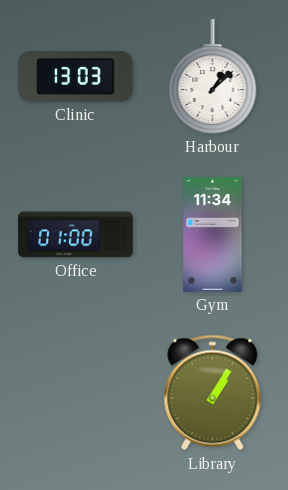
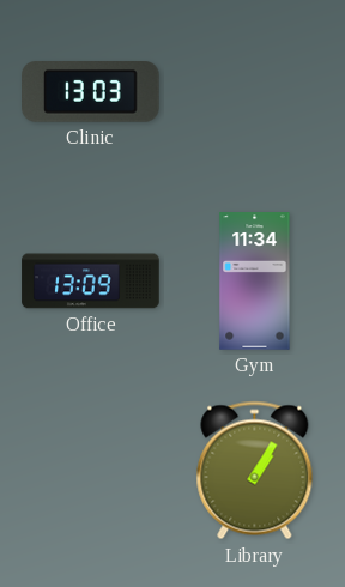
Harbour: 1:08 -> none
Office: 01:00 -> 13:09
